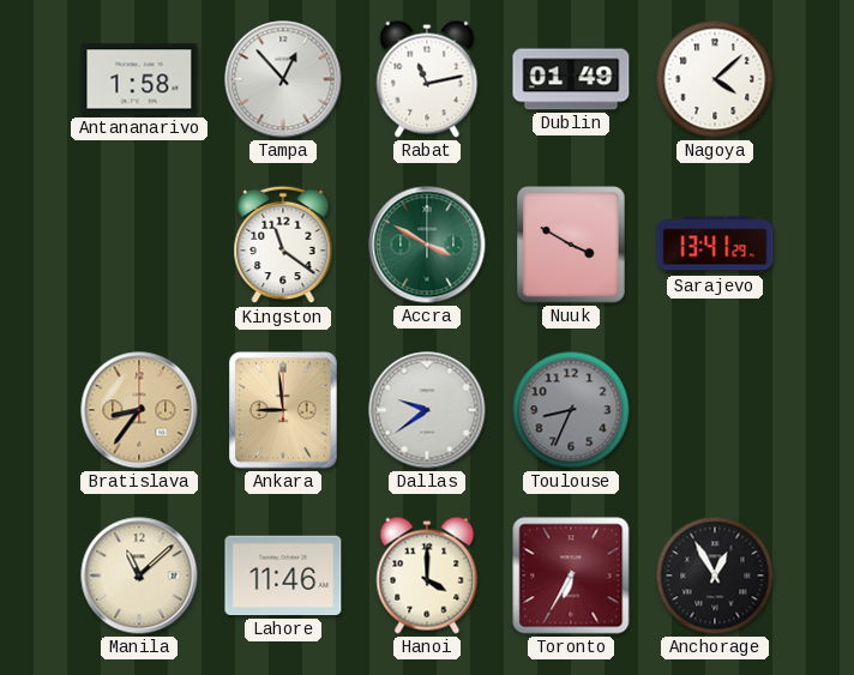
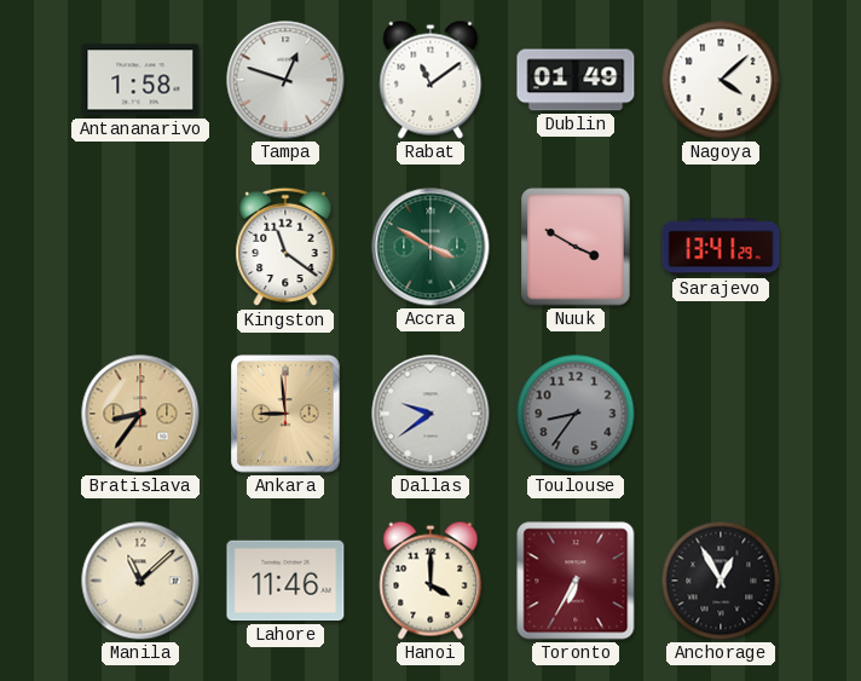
Tampa: 12:53 -> 12:48
Rabat: 11:13 -> 11:09
Toulouse: 8:34 -> 8:36
